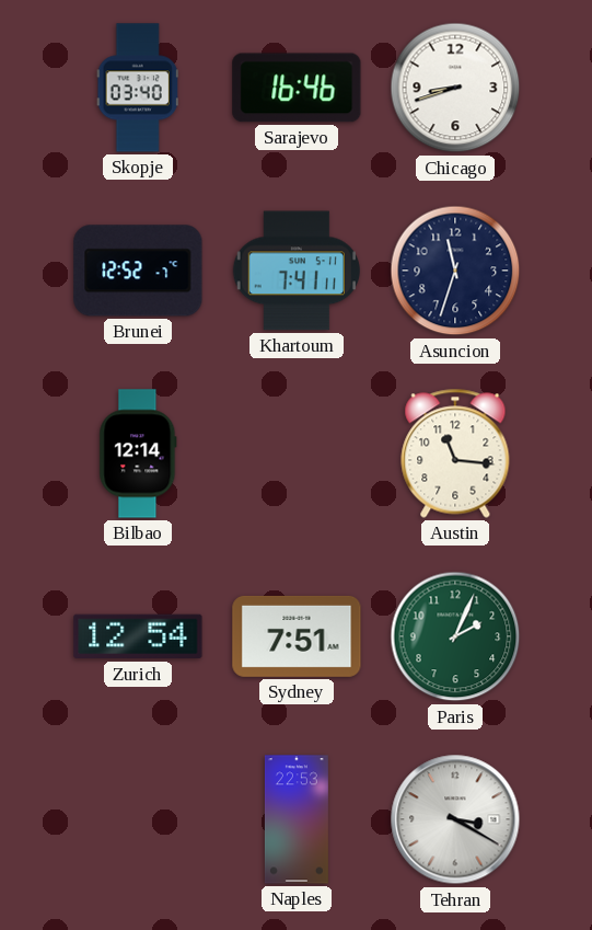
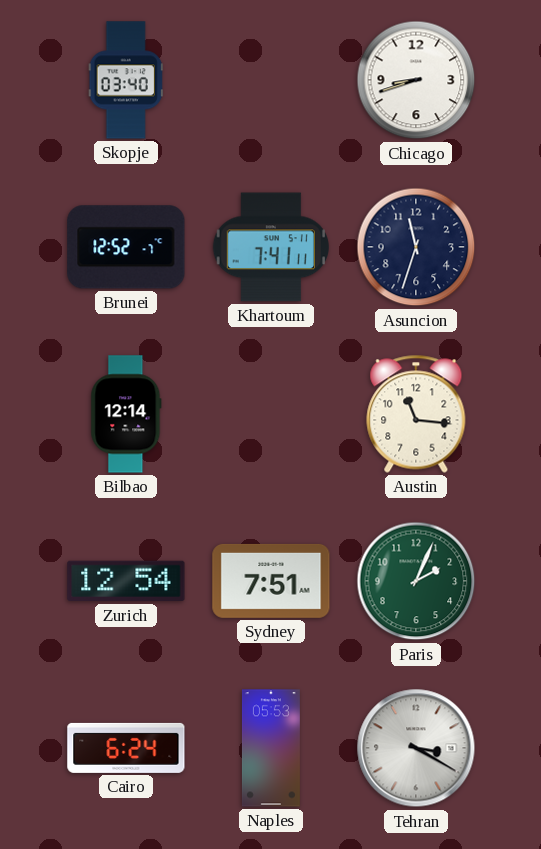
Sarajevo: 16:46 -> none
Cairo: none -> 6:24
Naples: 22:53 -> 05:53
